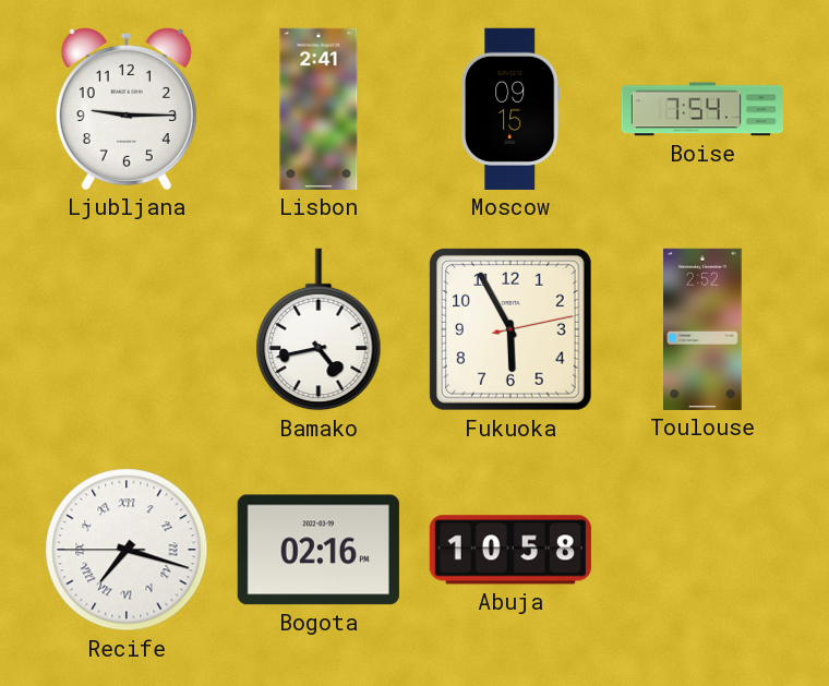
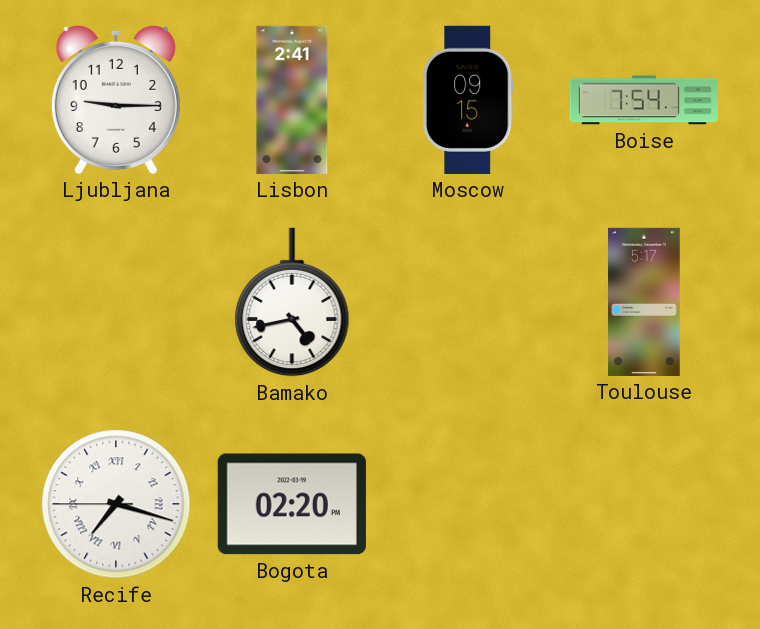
Fukuoka: 5:55 -> none
Toulouse: 2:52 -> 5:17
Bogota: 02:16 -> 02:20
Abuja: 10:58 -> none
